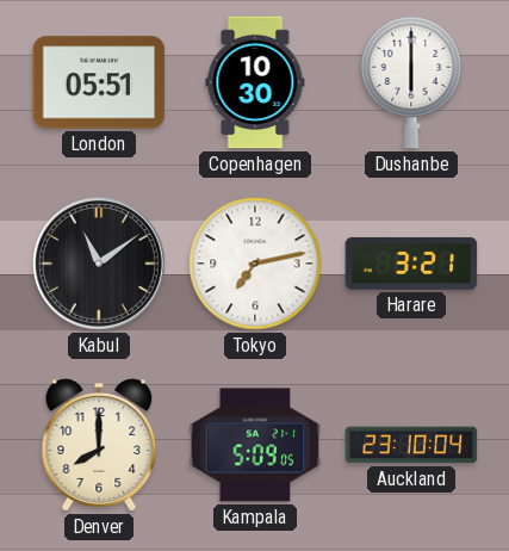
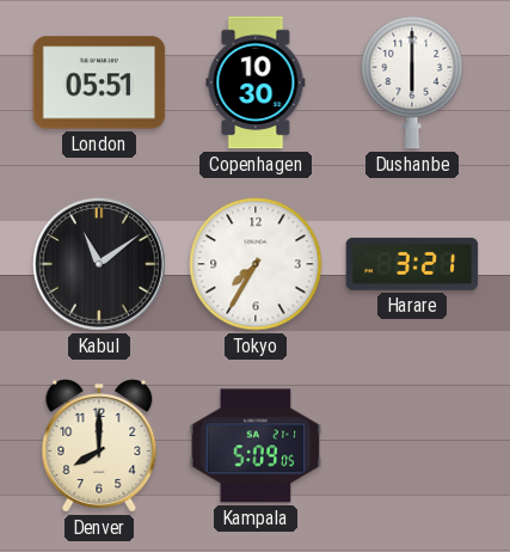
Tokyo: 7:13 -> 7:35
Auckland: 23:10 -> none
